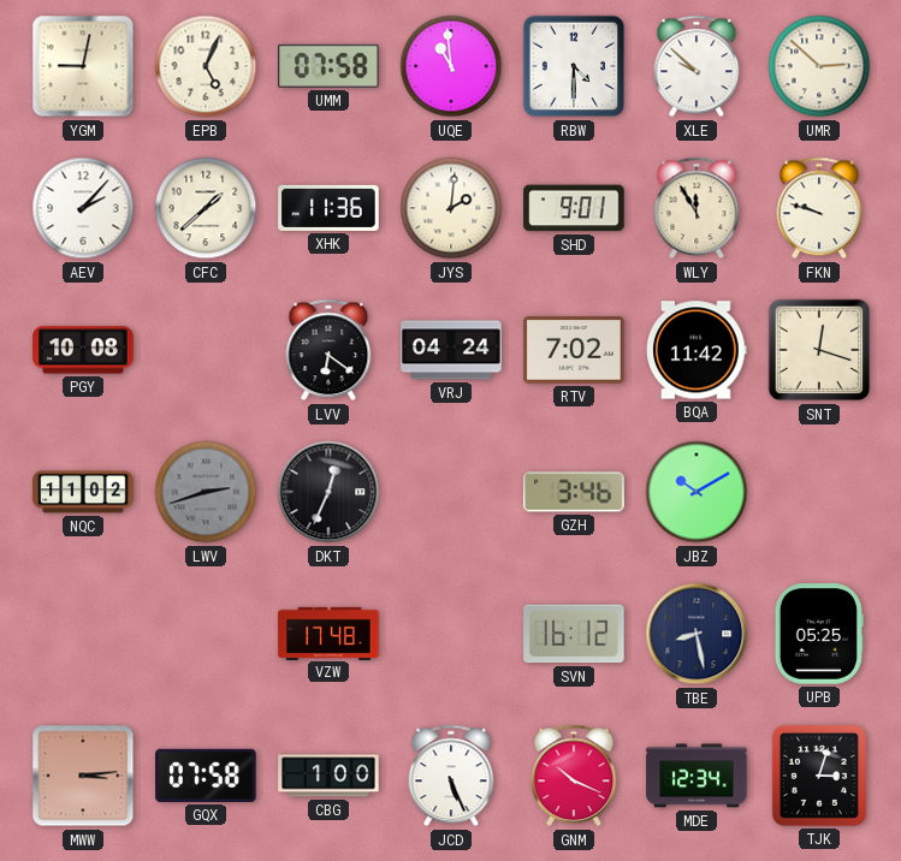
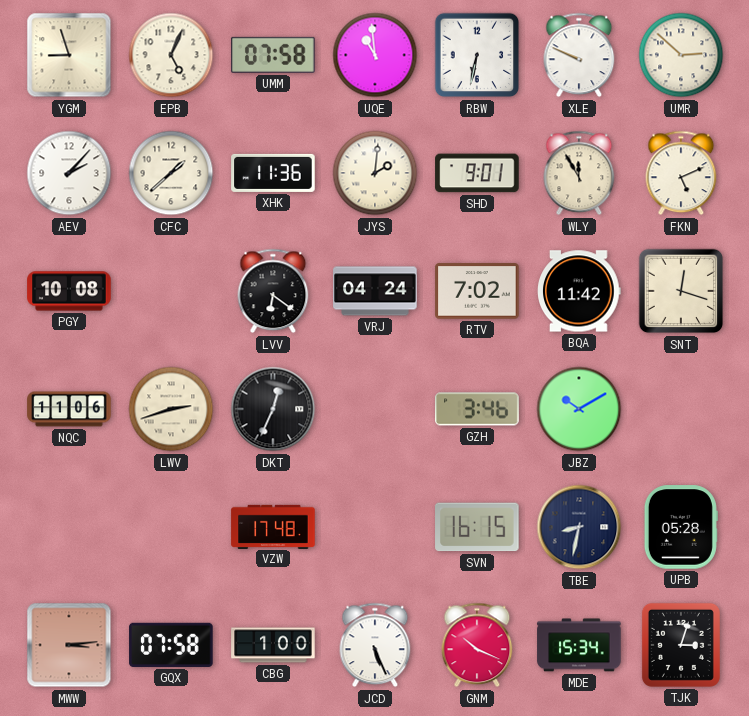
YGM: 9:02 -> 8:57
RBW: 4:30 -> 6:32
XLE: 9:52 -> 9:49
FKN: 9:48 -> 5:11
NQC: 11:02 -> 11:06
LWV dial: grey -> cream
SVN: 16:12 -> 16:15
TBE: 8:28 -> 8:32
UPB: 05:25 -> 05:28
MDE: 12:34 -> 15:34
